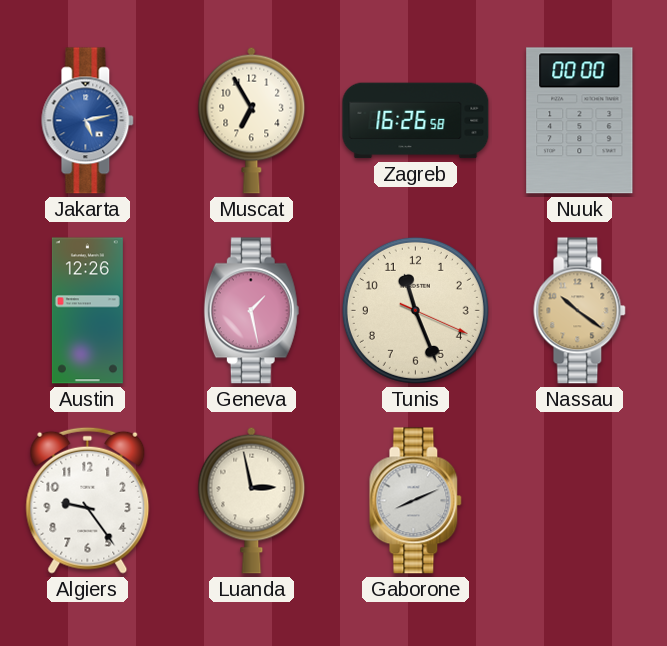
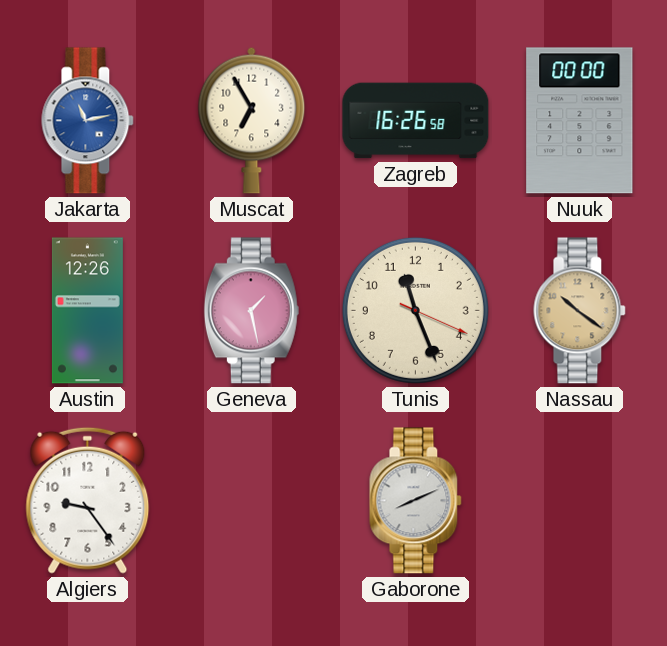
Jakarta: 5:13 -> 11:13
Luanda: 2:58 -> none
